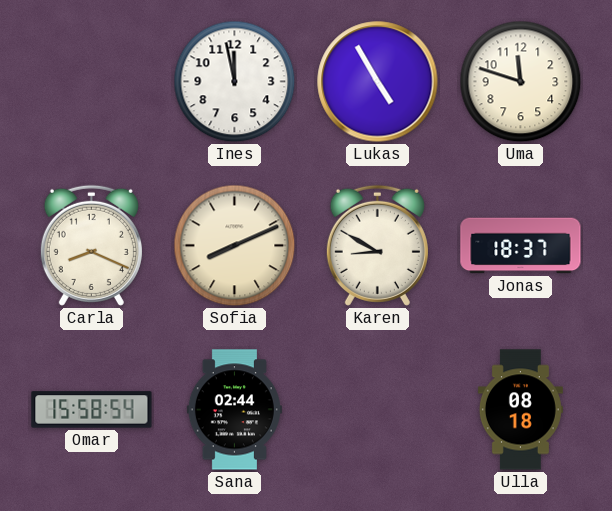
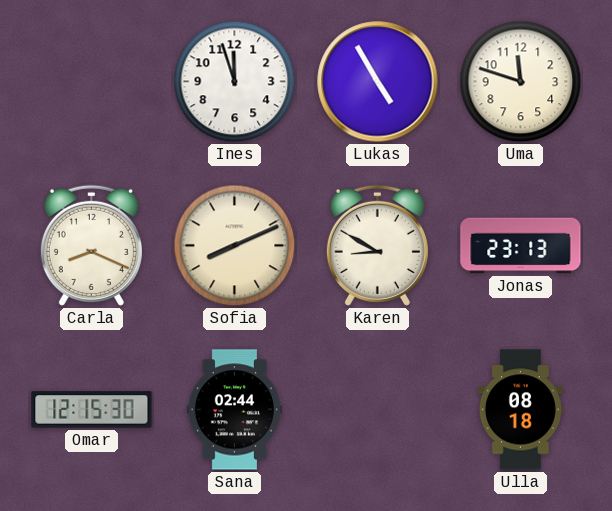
Ines: 11:58 -> 11:57
Jonas: 18:37 -> 23:13
Omar: 15:58 -> 12:15
